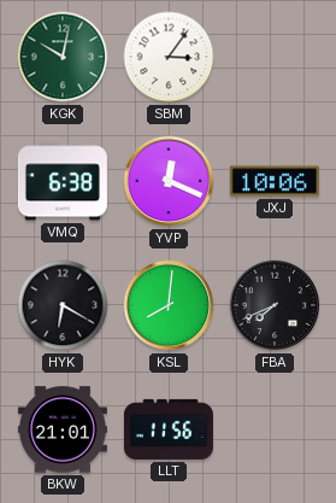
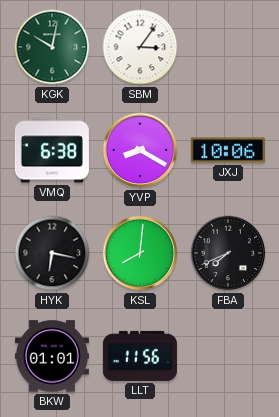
YVP: 12:19 -> 8:20
HYK: 6:20 -> 6:17
BKW: 21:01 -> 01:01
